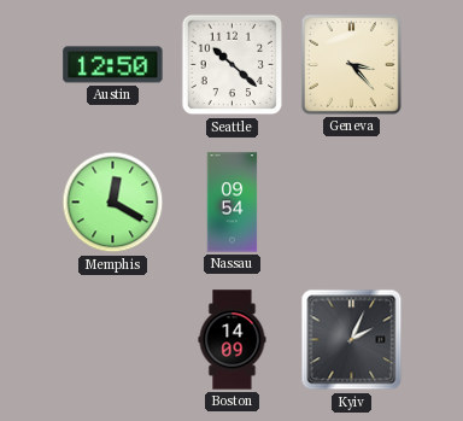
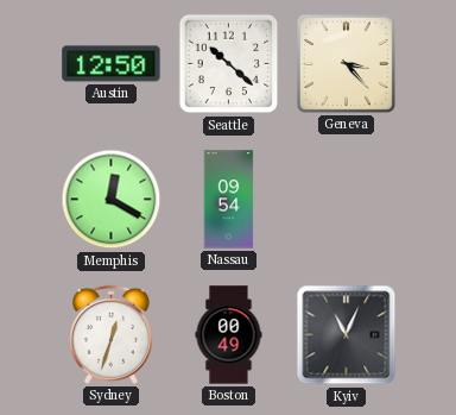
Sydney: none -> 12:33
Boston: 14:09 -> 00:49
Kyiv: 2:04 -> 11:04
